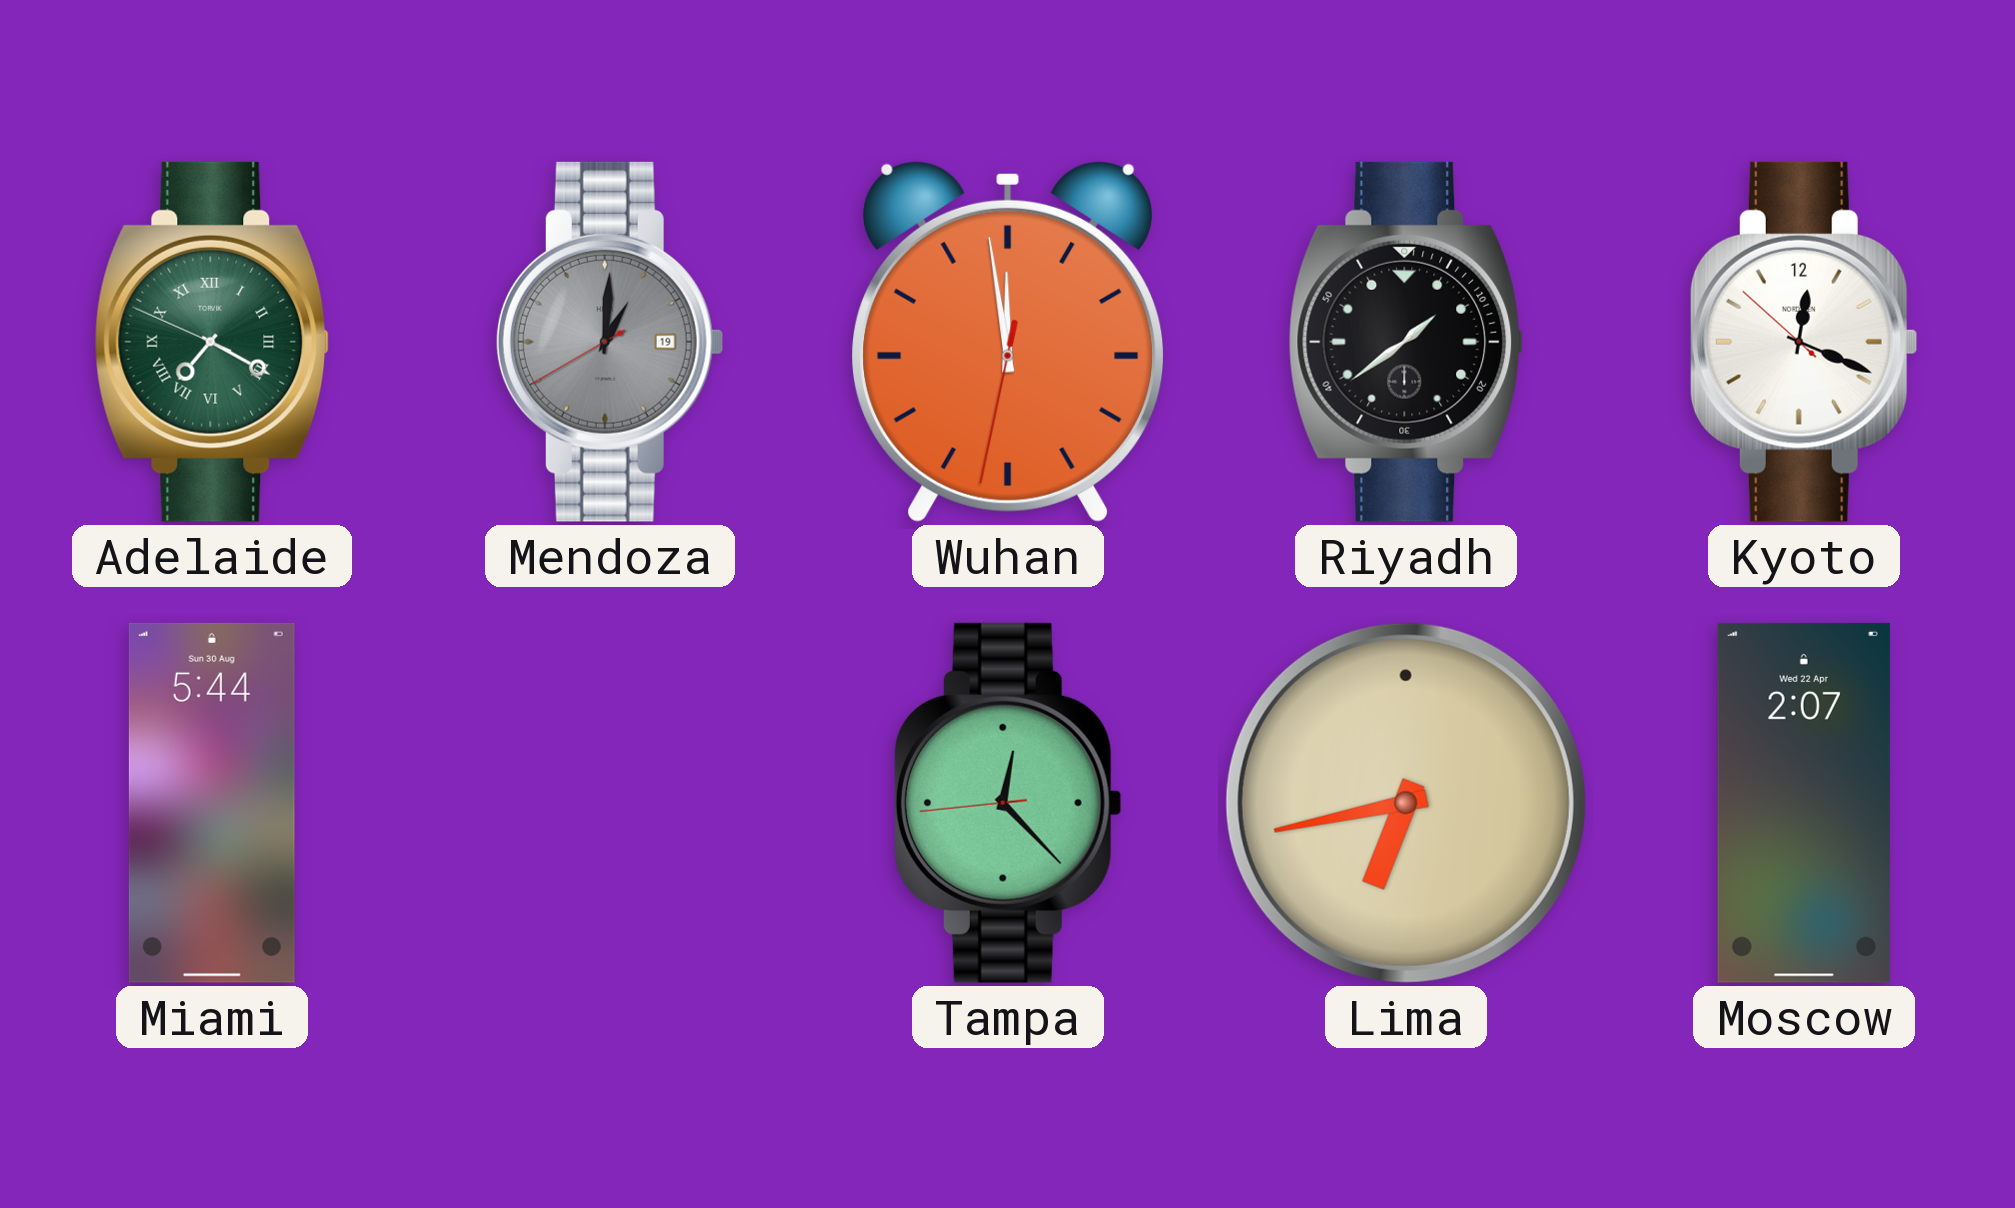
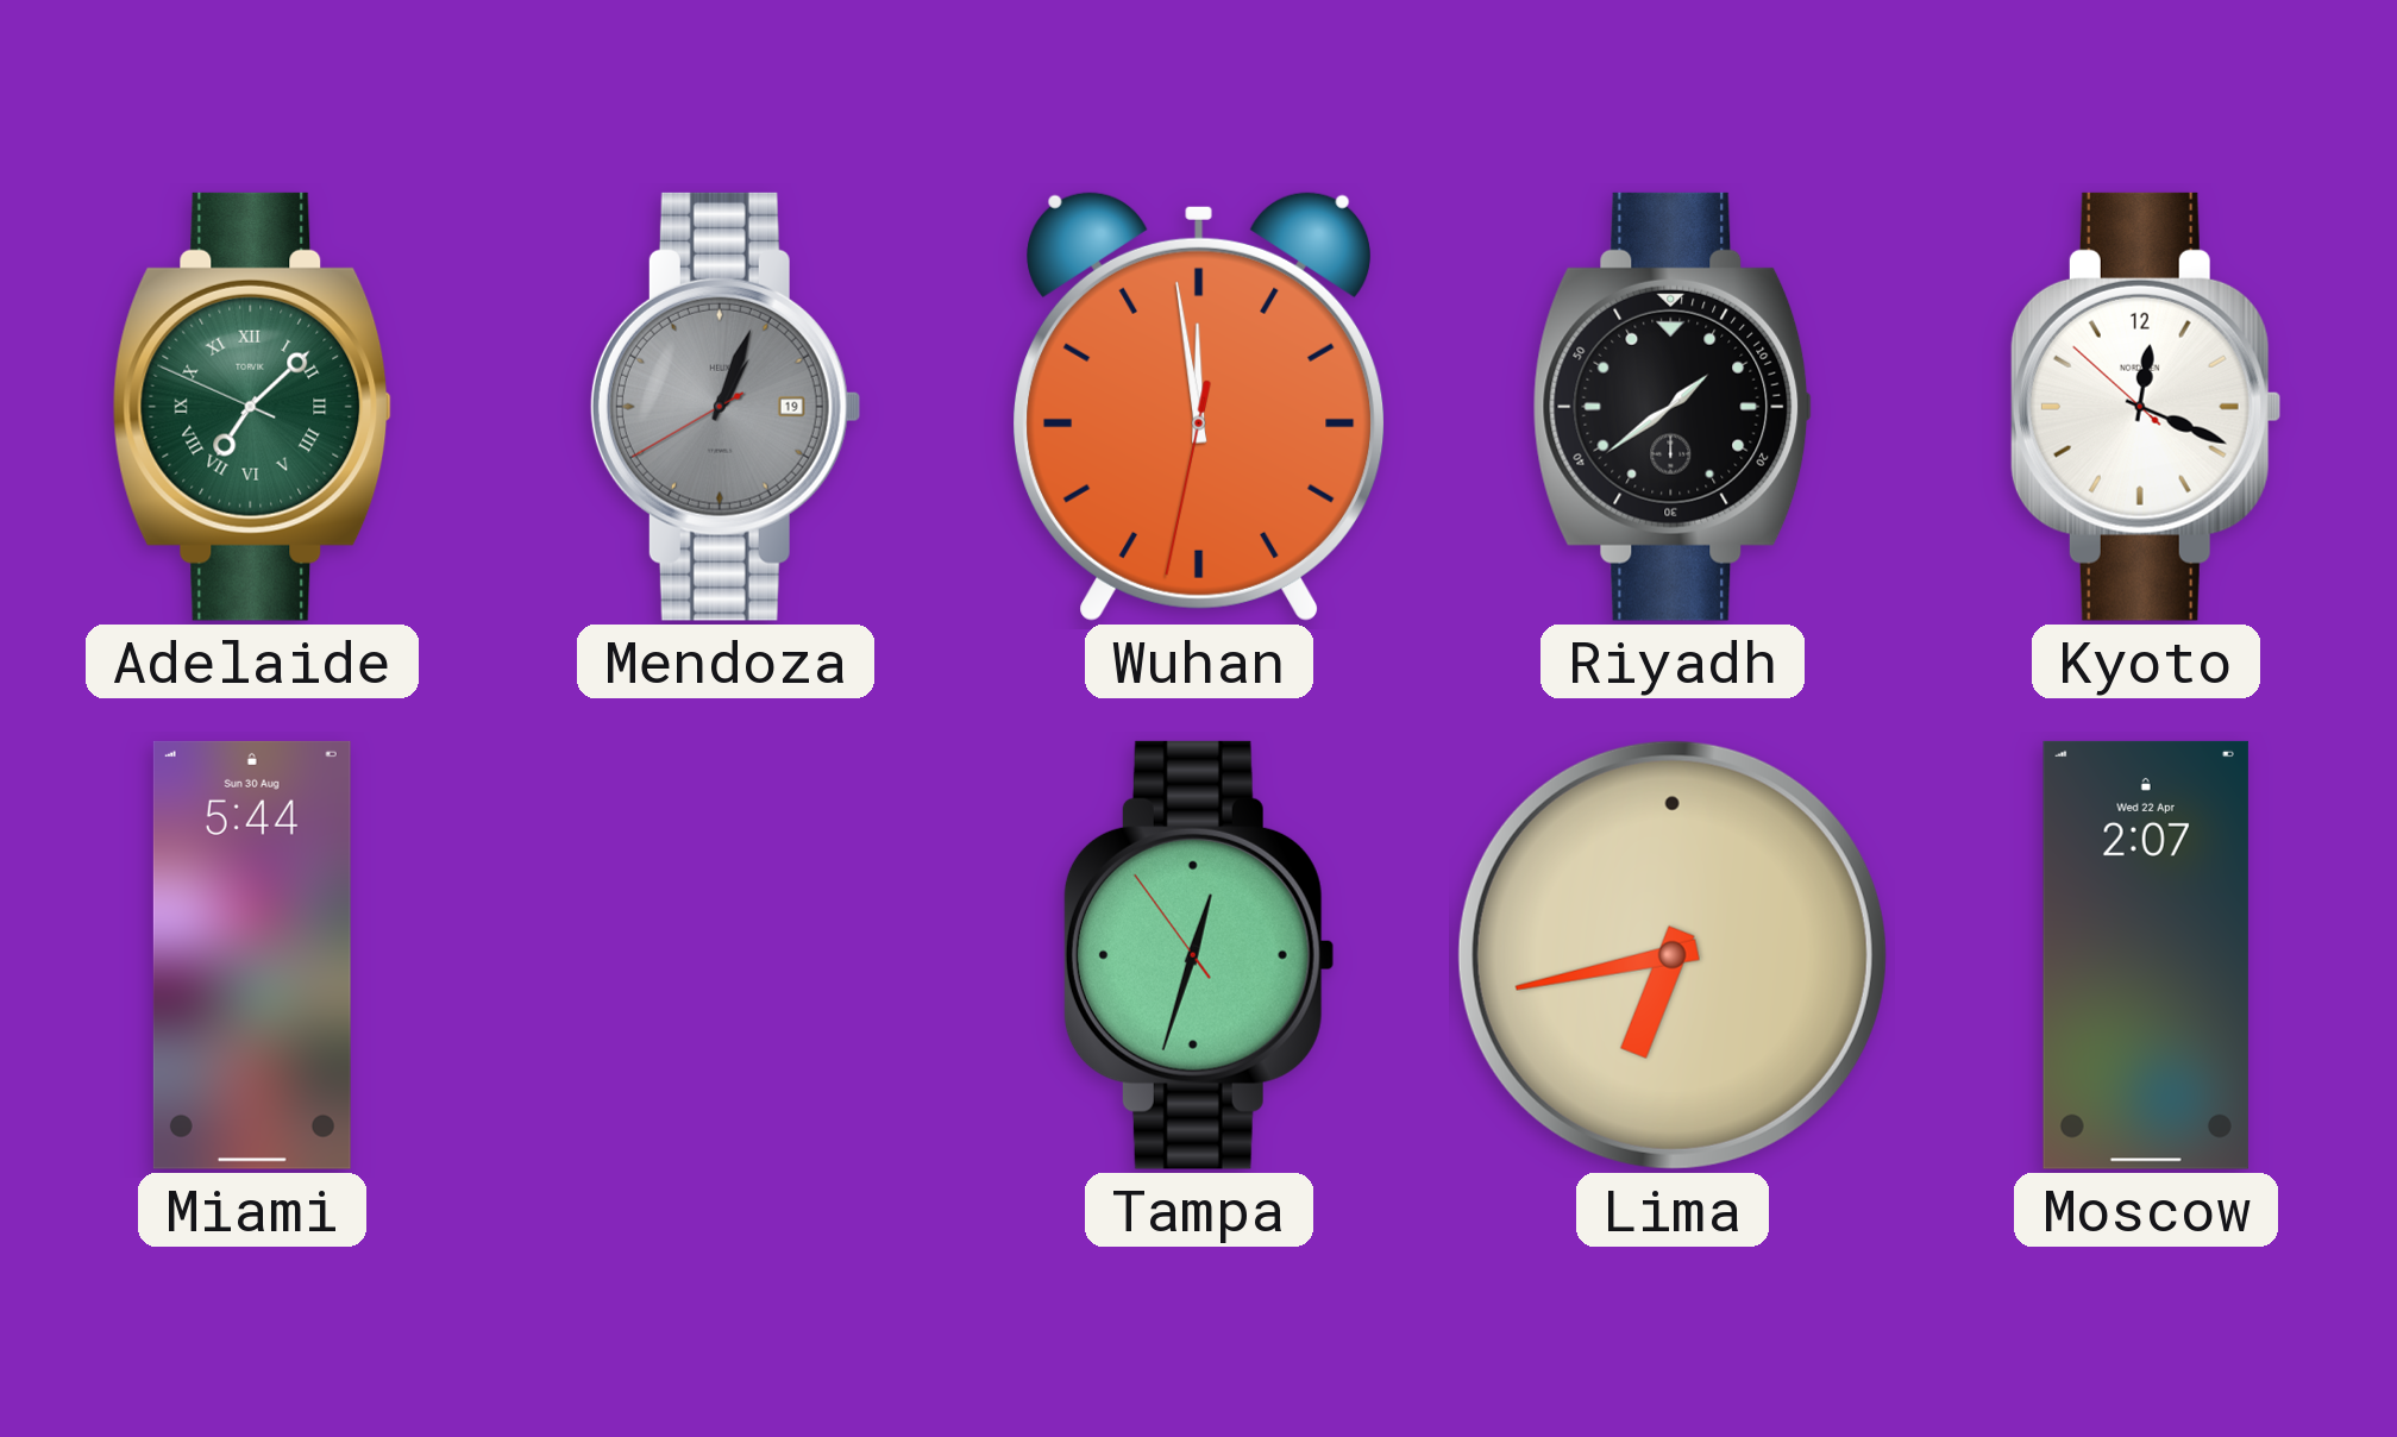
Adelaide: 7:19 -> 7:07
Mendoza: 1:00 -> 1:03
Tampa: 12:22 -> 12:32
